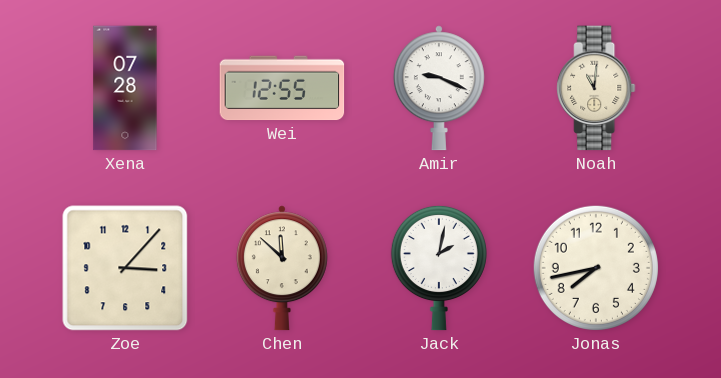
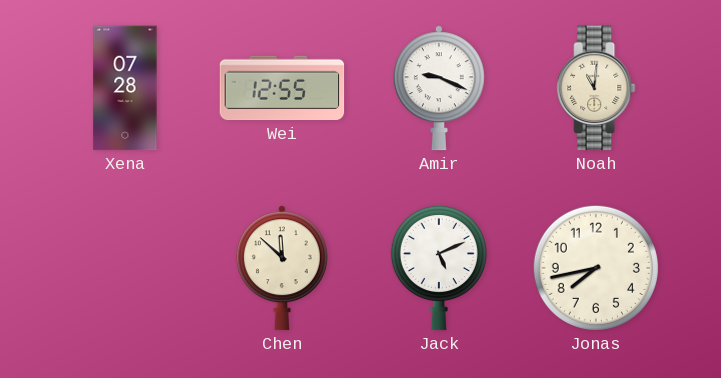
Zoe: 3:07 -> none
Jack: 2:02 -> 5:11
